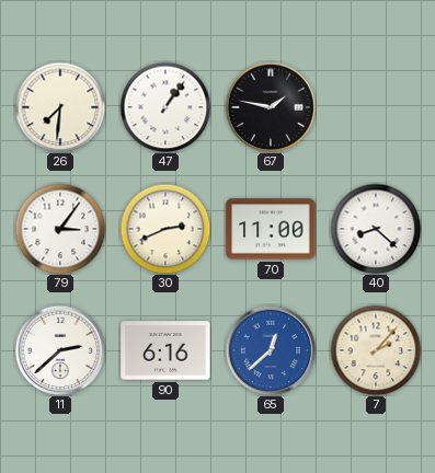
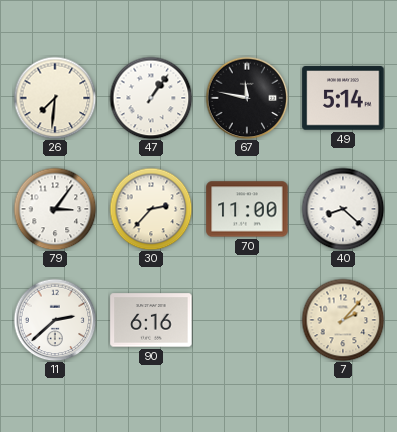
67: 1:47 -> 11:47
49: none -> 5:14
30: 2:41 -> 2:37
65: 12:38 -> none
